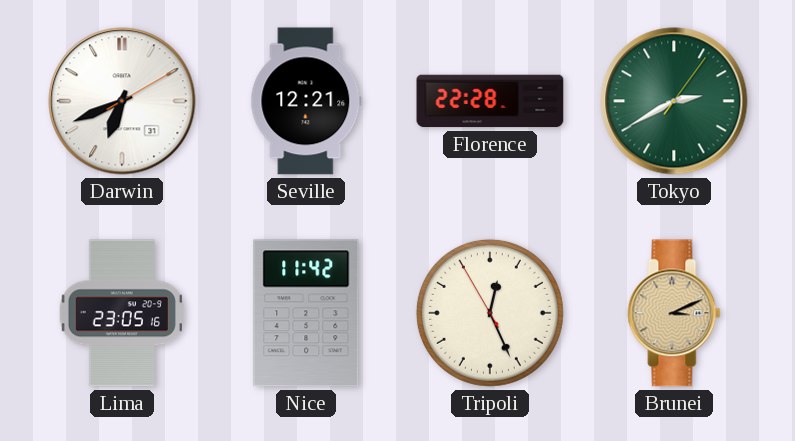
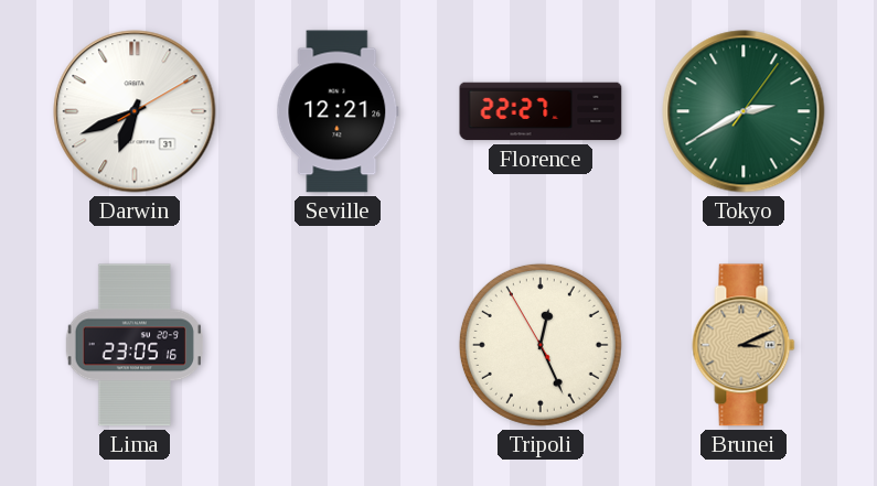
Florence: 22:28 -> 22:27
Nice: 11:42 -> none
